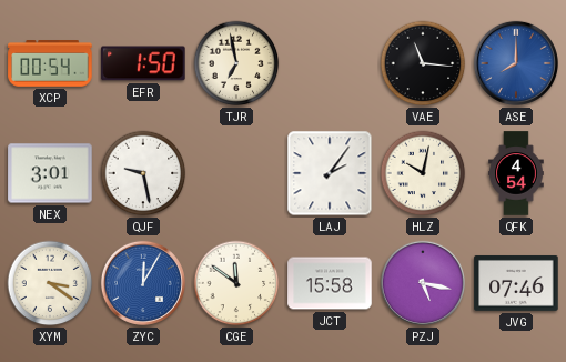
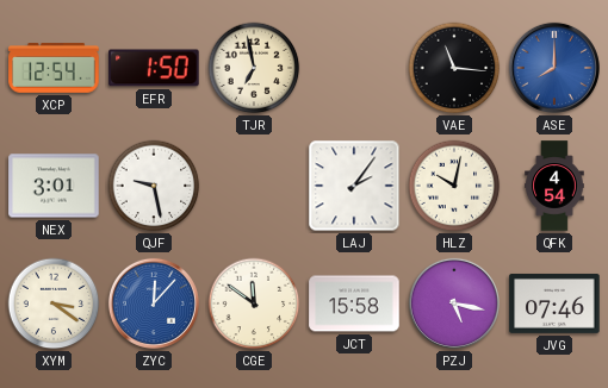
XCP: 00:54 -> 12:54
ZYC: 12:05 -> 12:07
